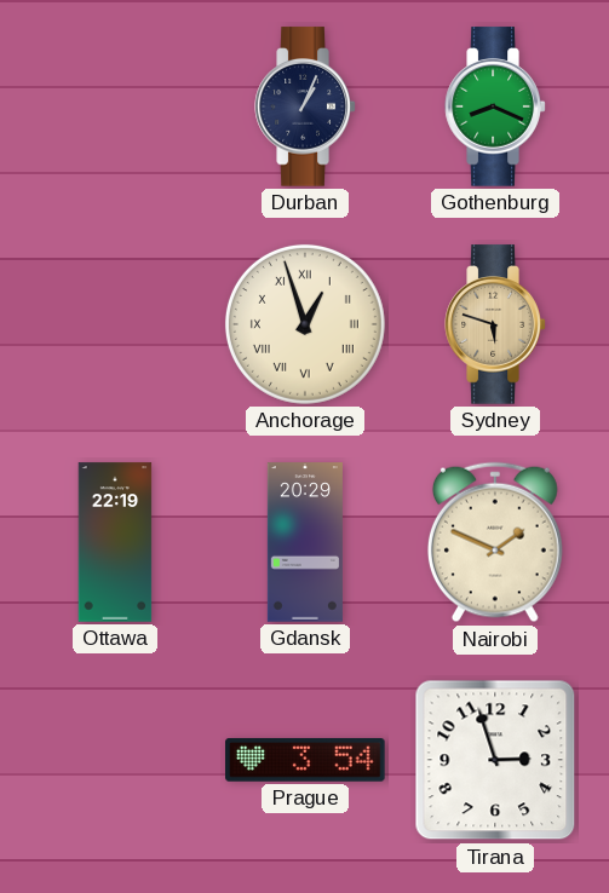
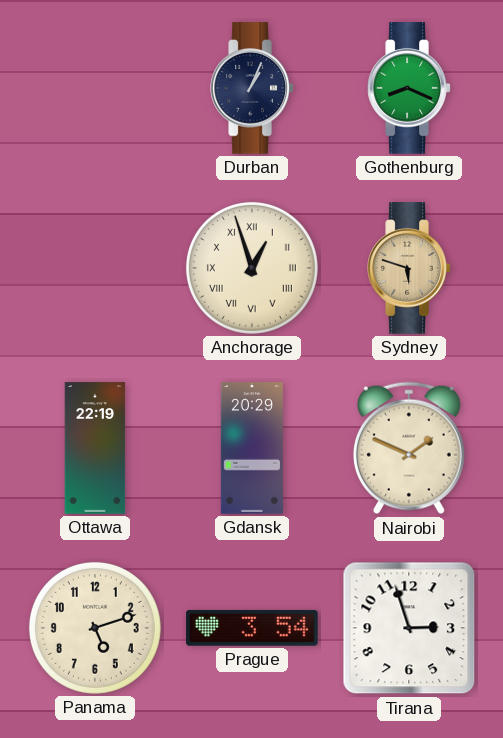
Panama: none -> 5:12
